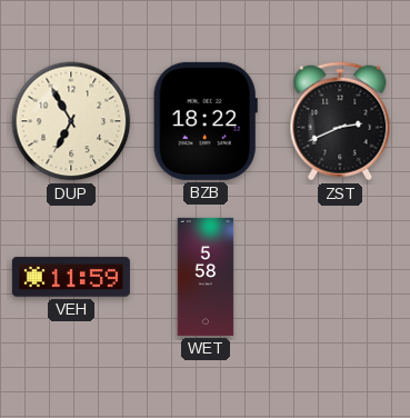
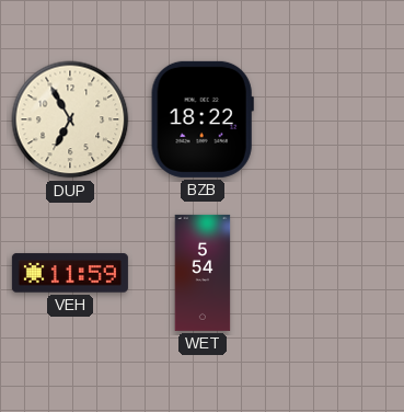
ZST: 2:41 -> none
WET: 5:58 -> 5:54
